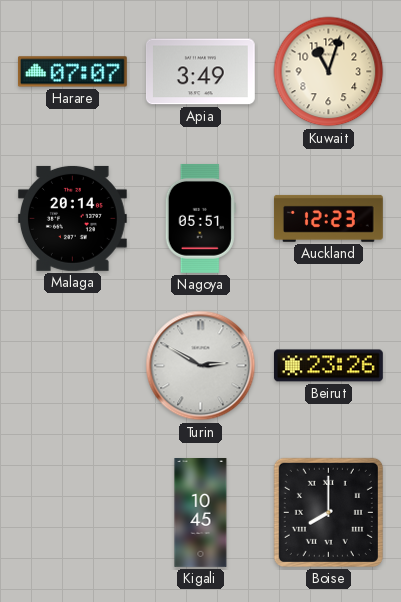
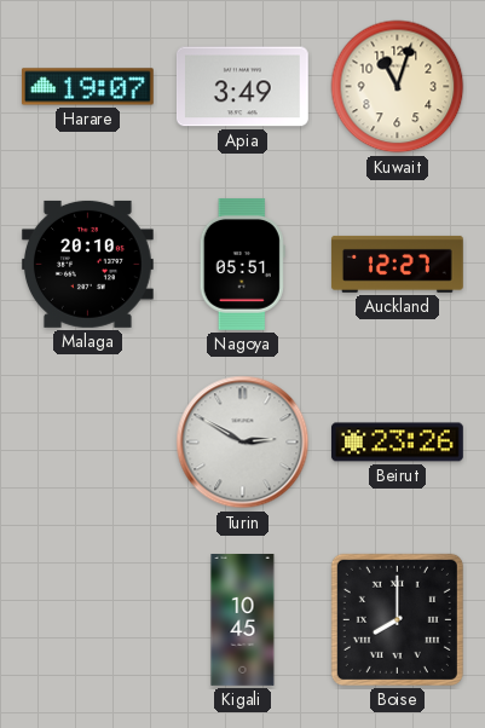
Harare: 07:07 -> 19:07
Malaga: 20:14 -> 20:10
Auckland: 12:23 -> 12:27
